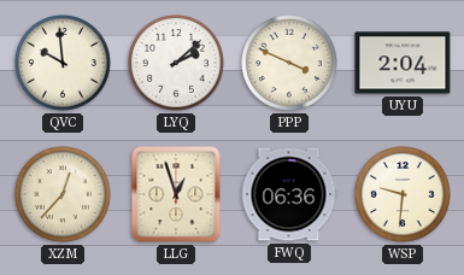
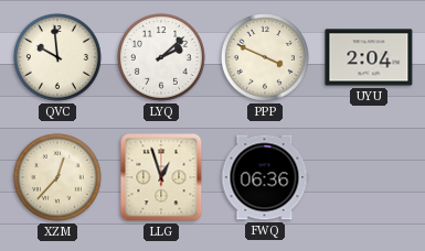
WSP: 9:31 -> none
